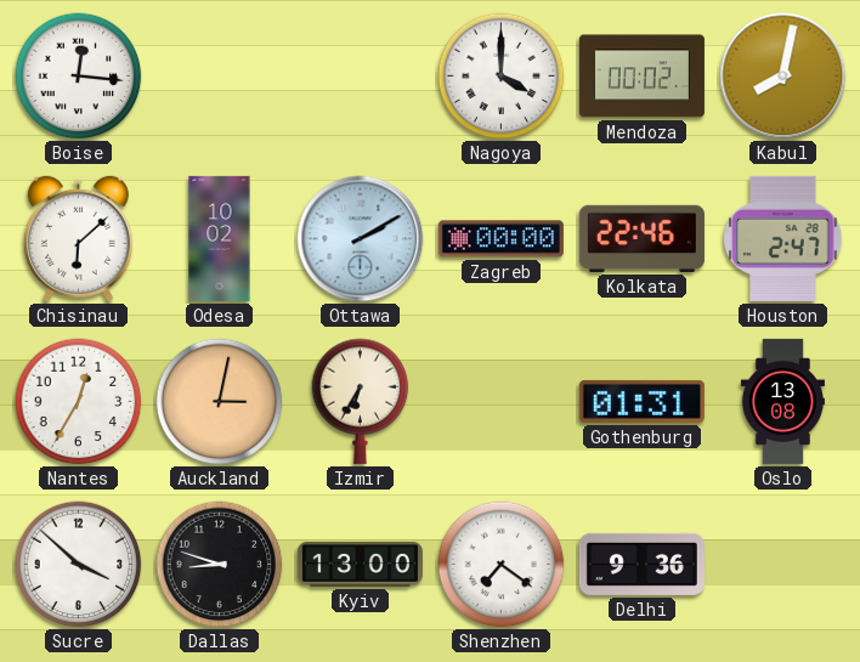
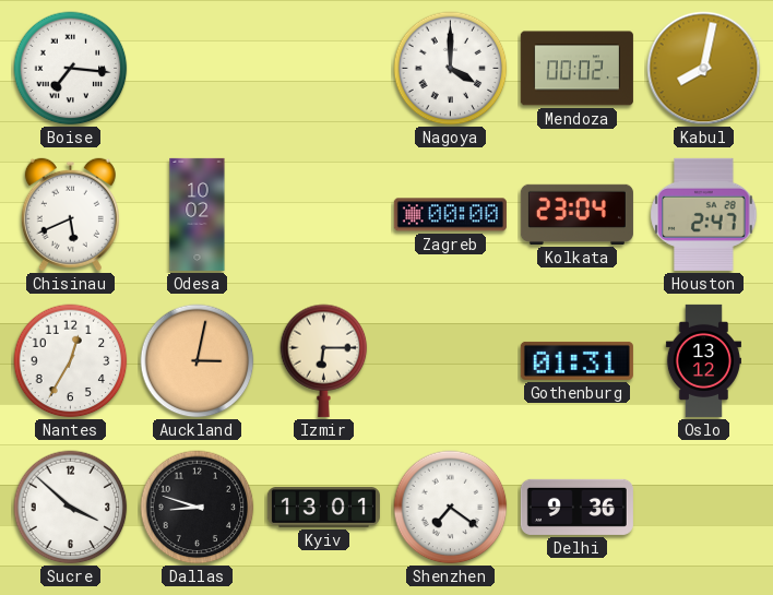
Boise: 12:16 -> 7:16
Chisinau: 6:08 -> 5:41
Ottawa: 2:10 -> none
Kolkata: 22:46 -> 23:04
Izmir: 6:35 -> 6:15
Oslo: 13:08 -> 13:12
Kyiv: 13:00 -> 13:01
